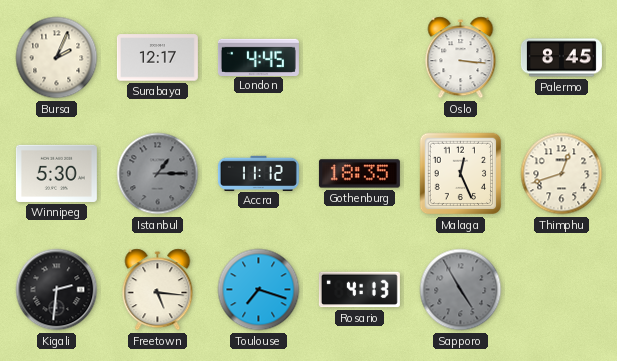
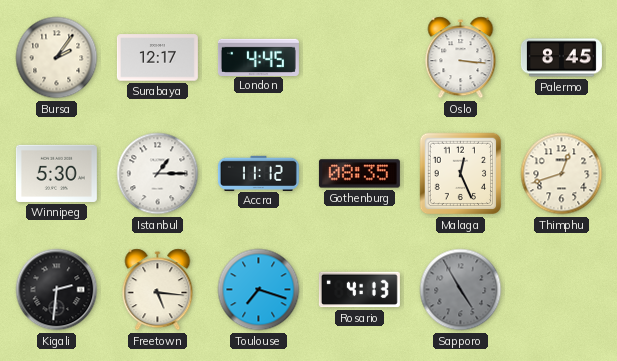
Bursa: 2:04 -> 2:06
Istanbul dial: grey -> white
Gothenburg: 18:35 -> 08:35
